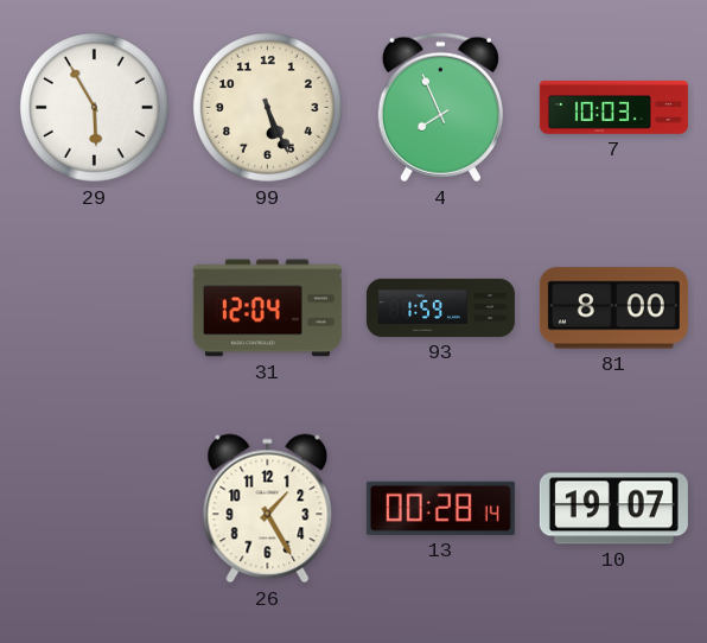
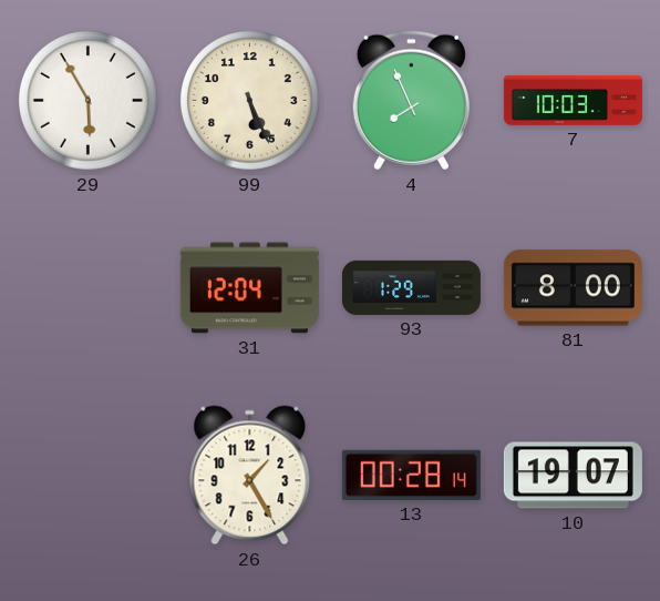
93: 1:59 -> 1:29
